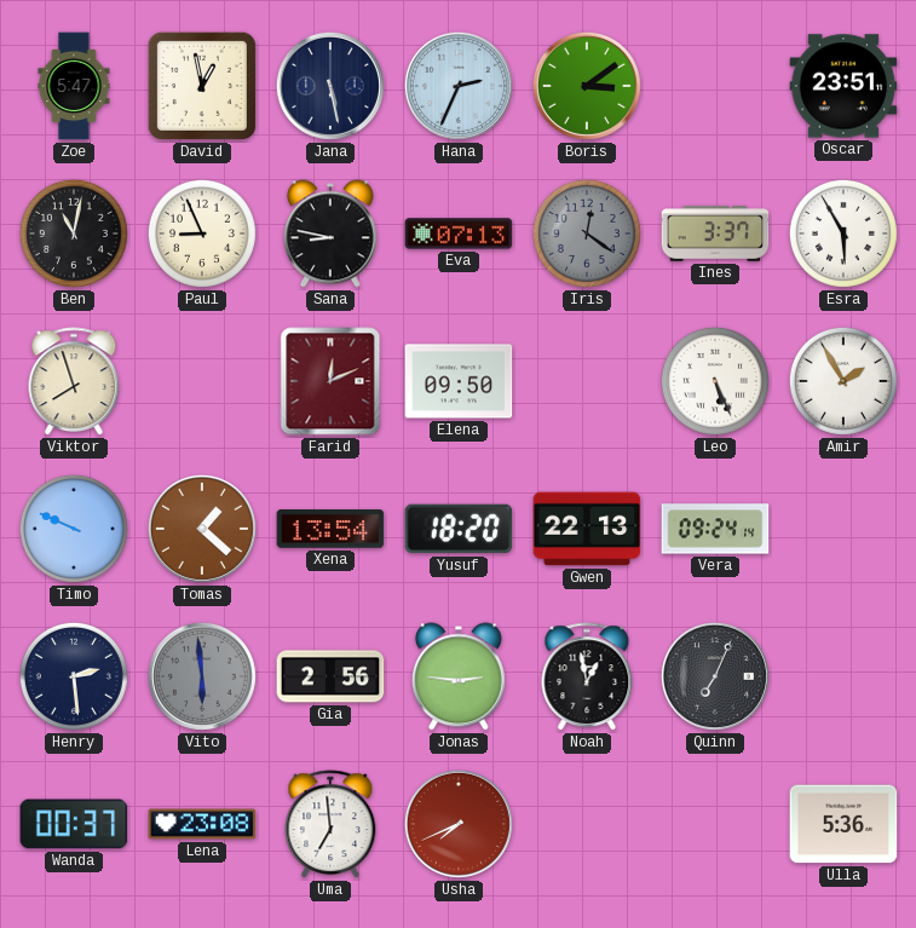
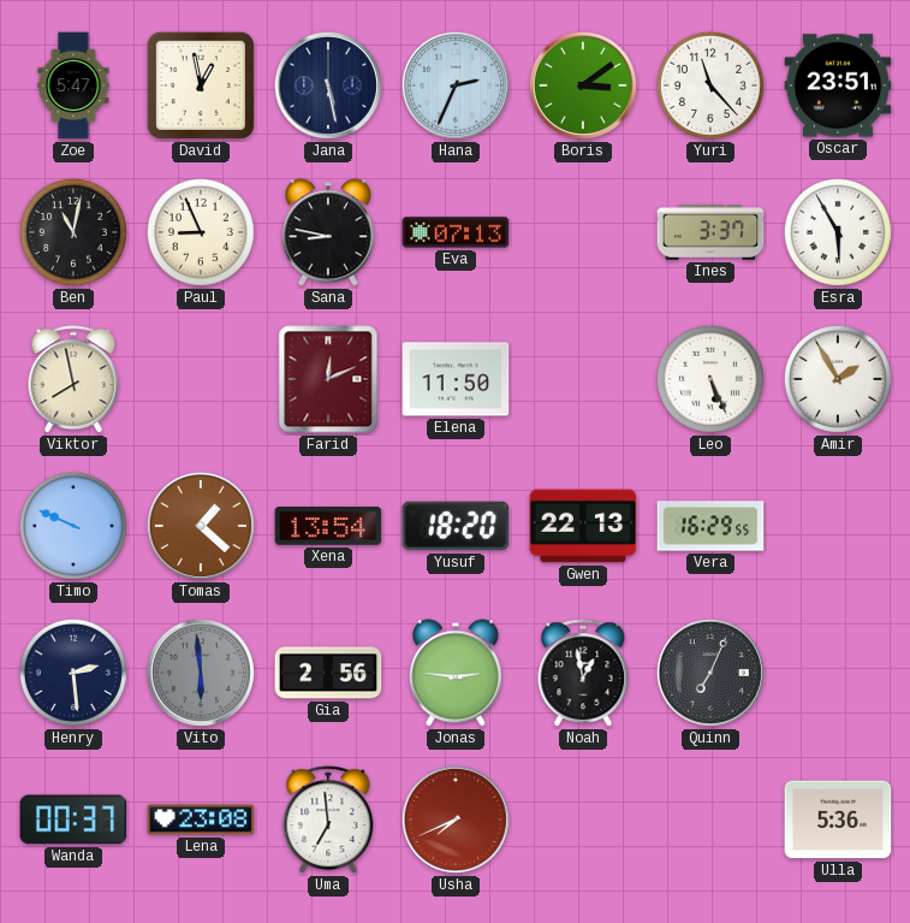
Yuri: none -> 11:23
Iris: 12:21 -> none
Viktor: 7:57 -> 7:58
Elena: 09:50 -> 11:50
Vera: 09:24 -> 16:29
